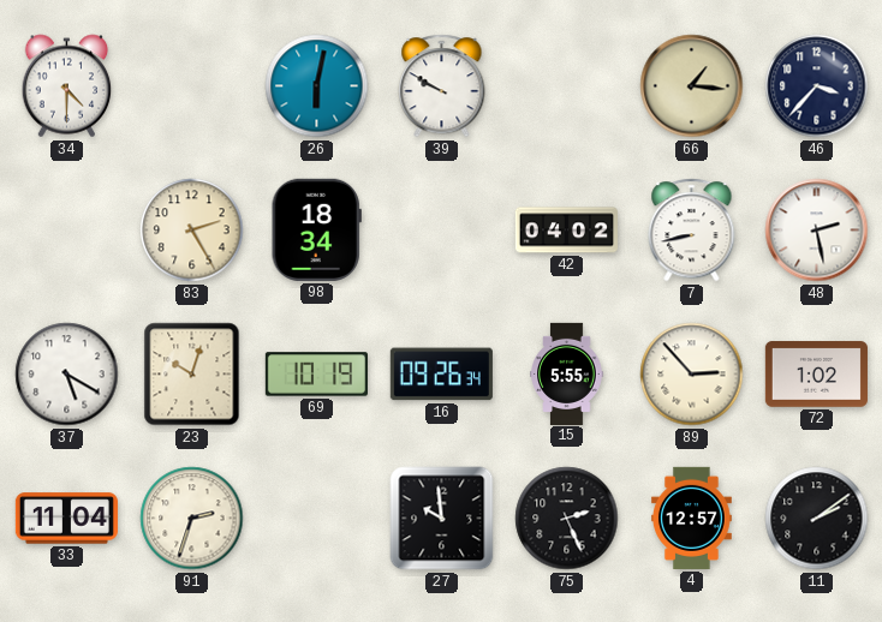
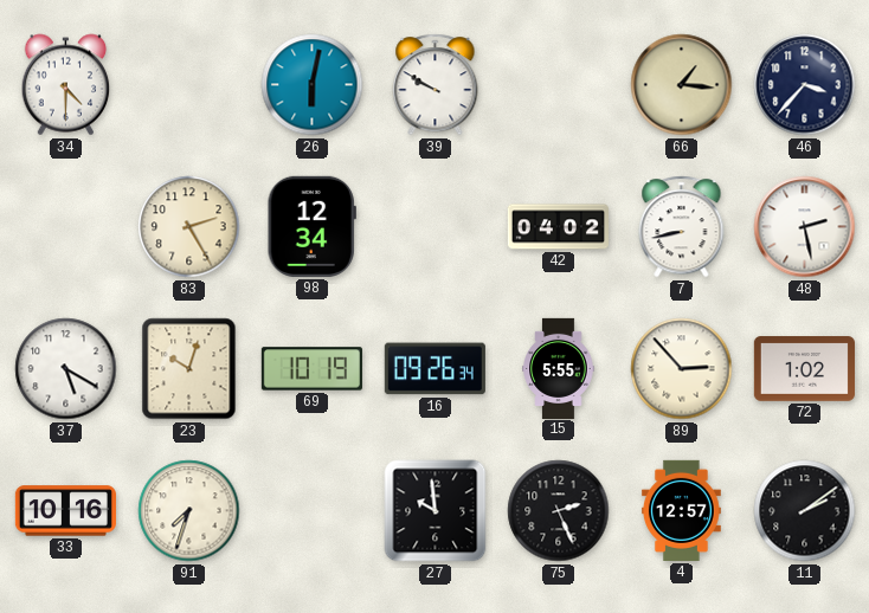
98: 18:34 -> 12:34
33: 11:04 -> 10:16
91: 2:33 -> 7:33
